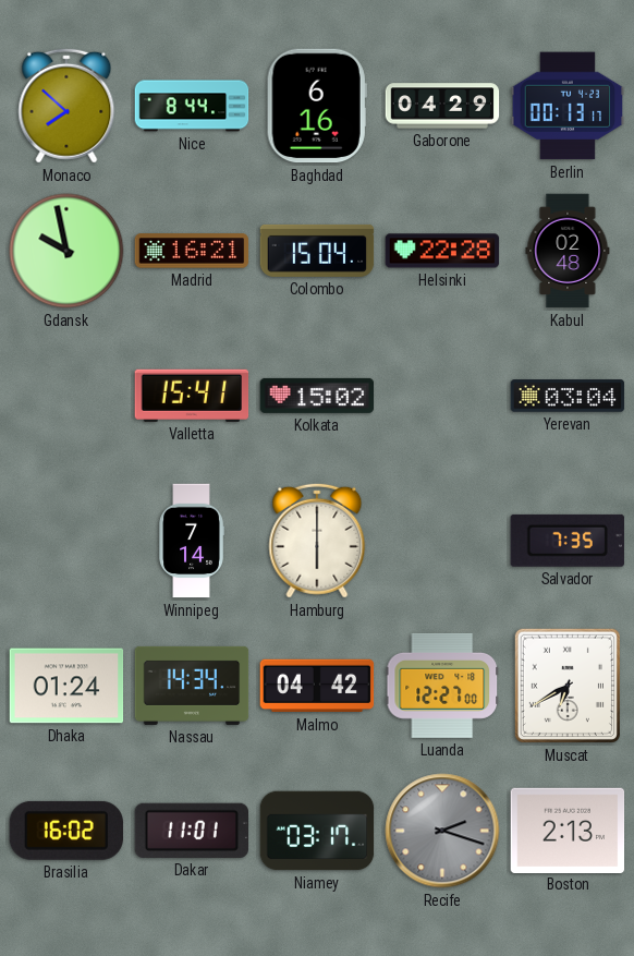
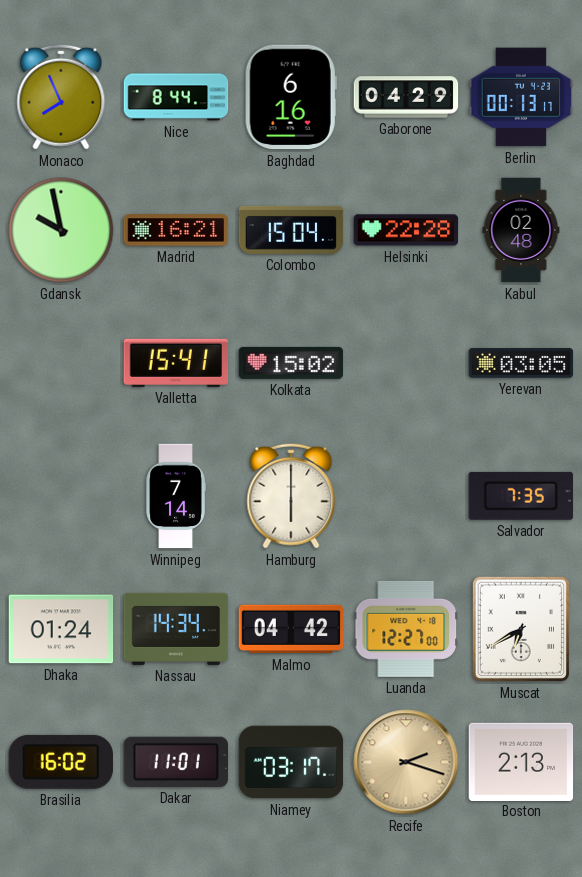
Monaco: 7:52 -> 7:56
Yerevan: 03:04 -> 03:05
Recife dial: grey -> champagne
